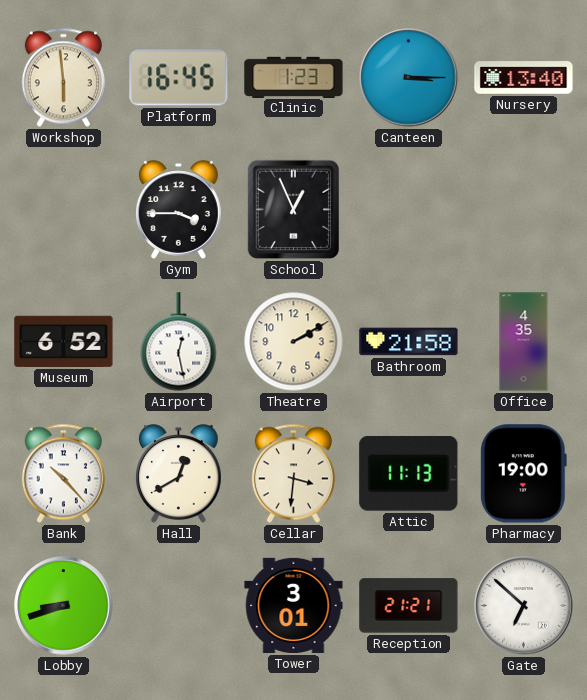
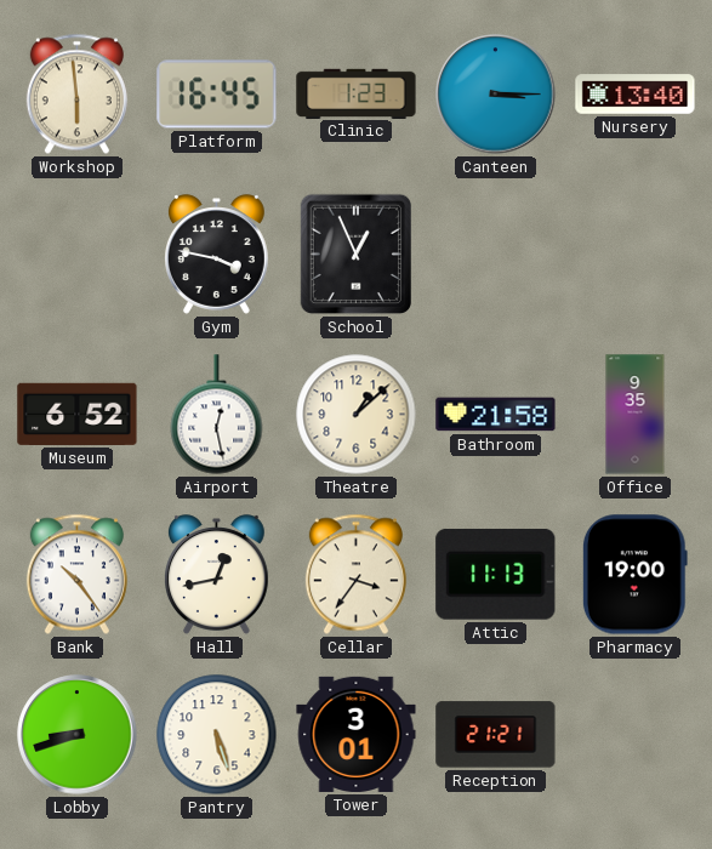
Gym: 3:45 -> 3:47
Theatre: 2:10 -> 1:08
Office: 4:35 -> 9:35
Bank: 10:23 -> 10:24
Hall: 12:40 -> 12:43
Cellar: 3:31 -> 3:36
Pantry: none -> 5:27
Gate: 6:52 -> none
